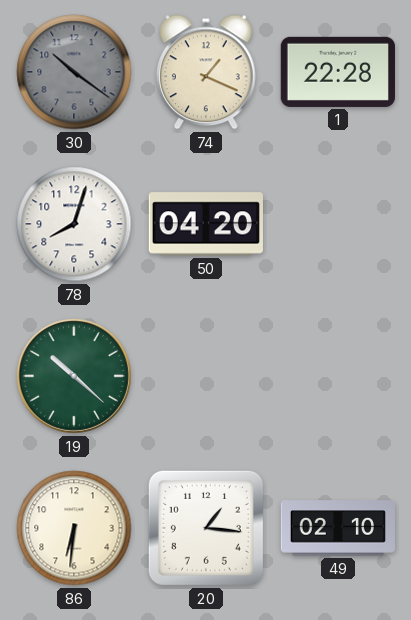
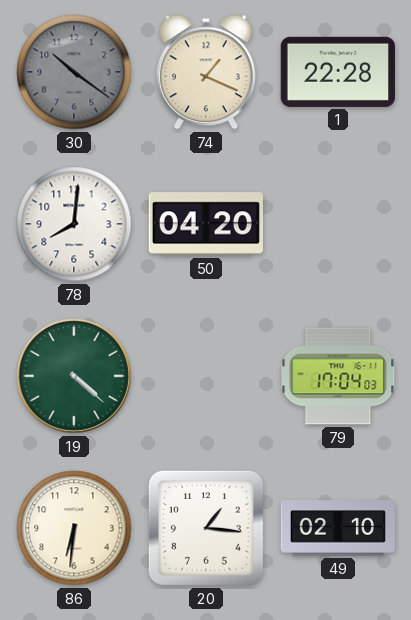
78: 8:03 -> 8:01
19: 10:22 -> 4:22
79: none -> 17:04
